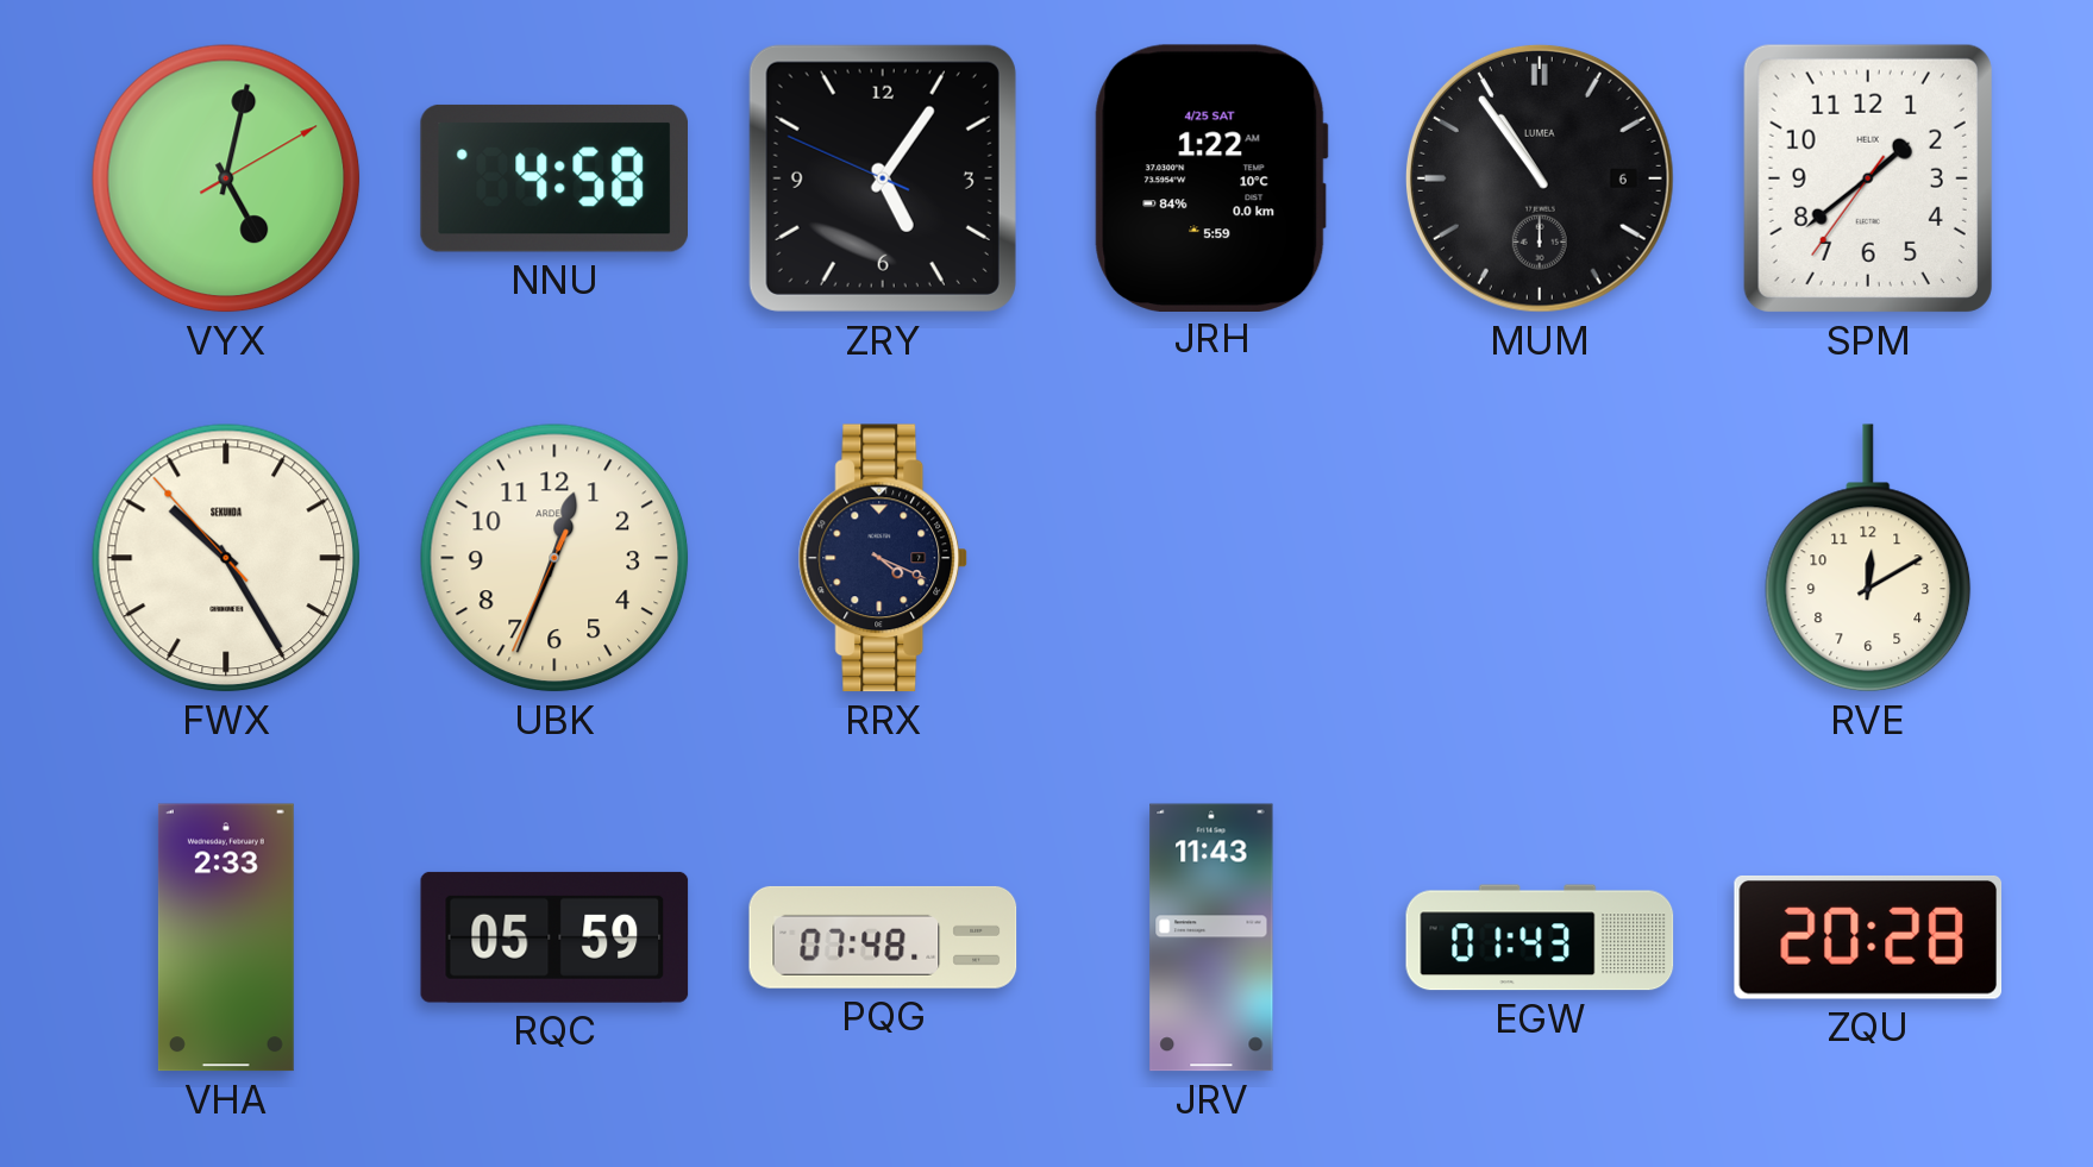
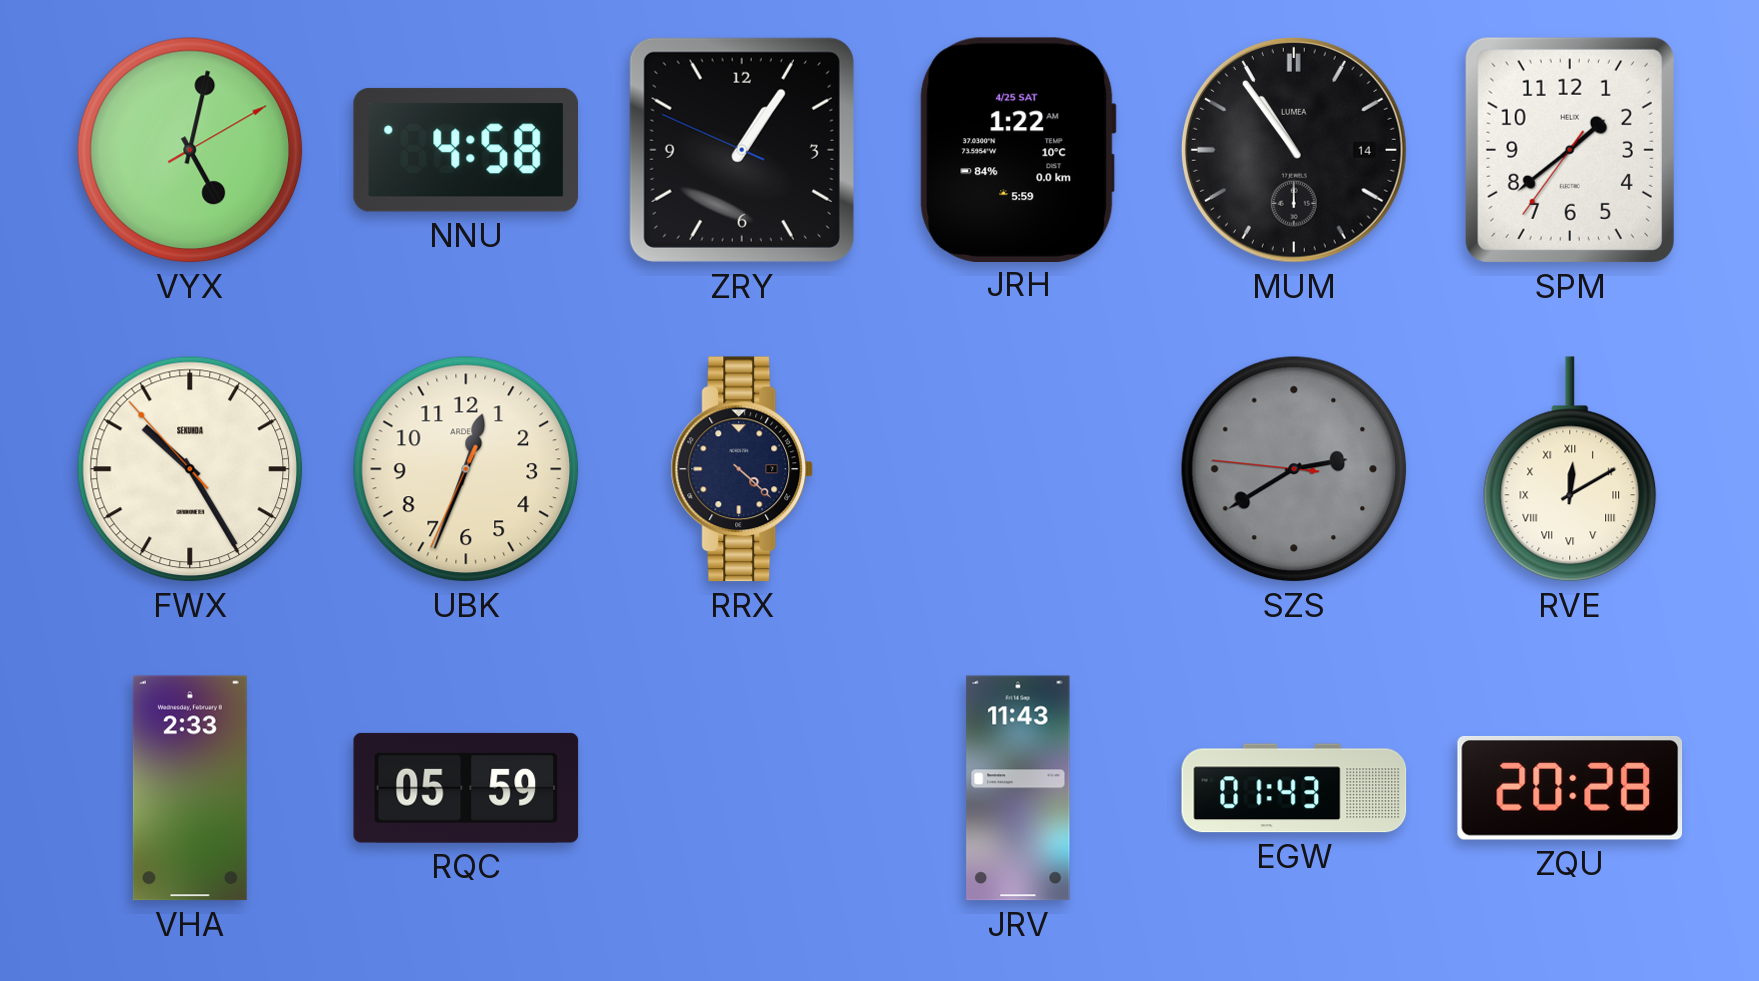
ZRY: 5:05 -> 1:05
MUM date: 6 -> 14
RRX: 4:19 -> 4:22
SZS: none -> 2:39
RVE numerals: Arabic -> Roman
PQG: 07:48 -> none
